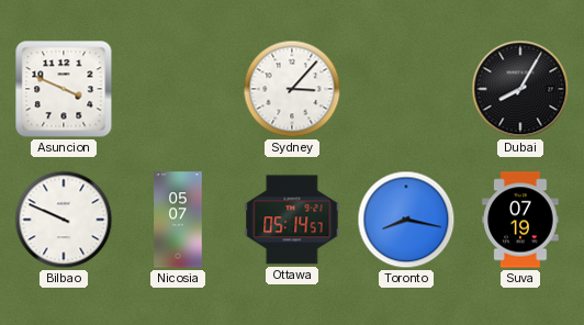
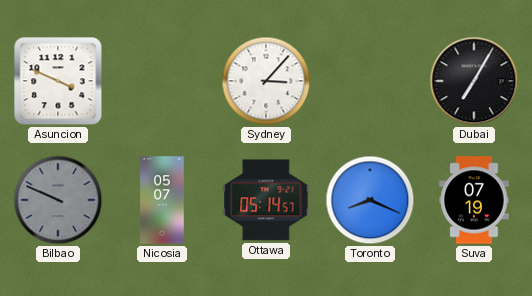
Dubai: 8:05 -> 7:05
Bilbao dial: white -> grey
Toronto: 8:17 -> 8:19
